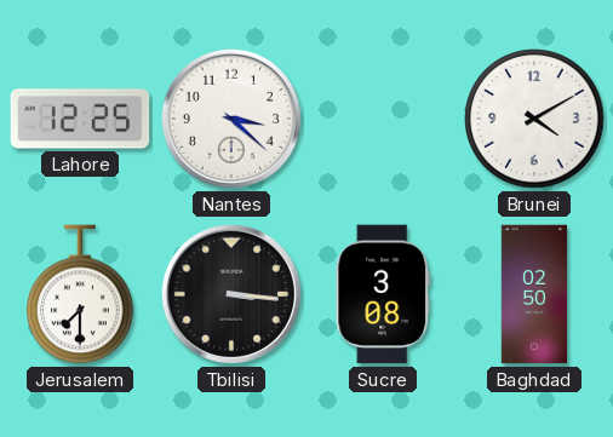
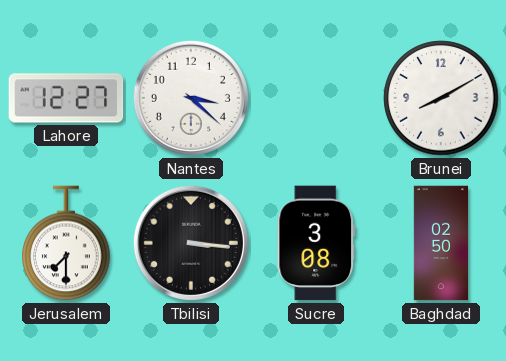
Lahore: 12:25 -> 12:27
Brunei: 4:10 -> 8:10
